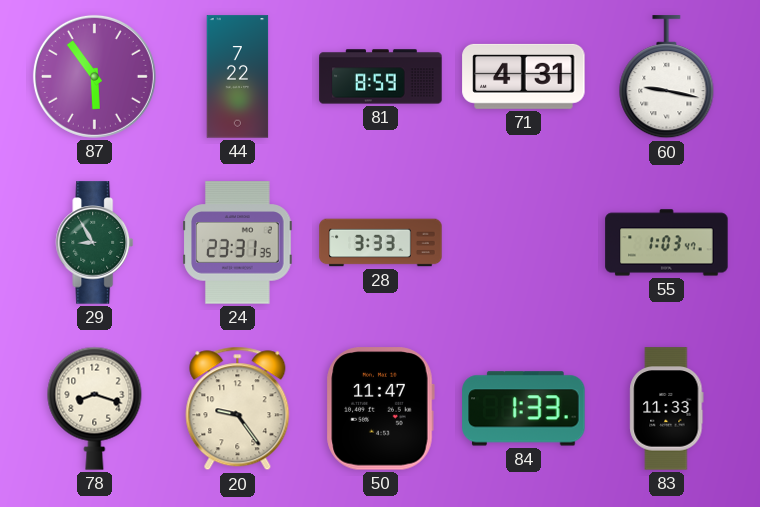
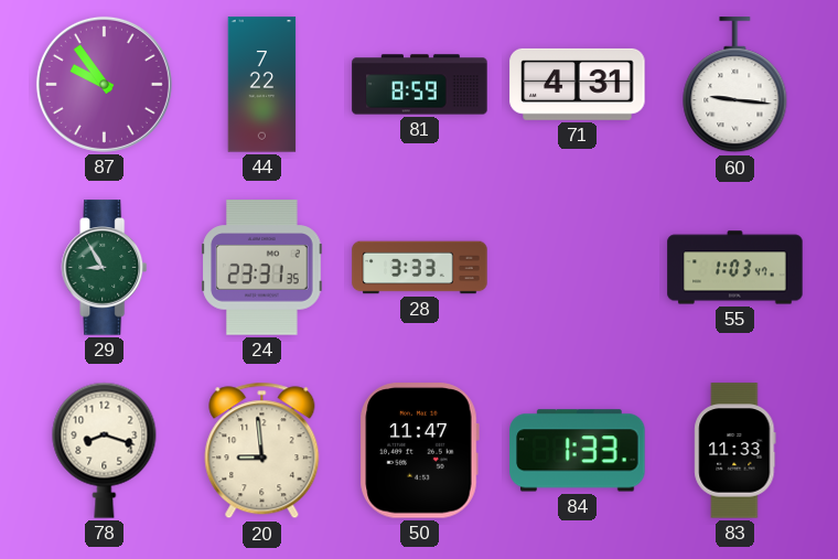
87: 5:54 -> 9:54
60: 9:17 -> 9:16
20: 9:24 -> 8:59
